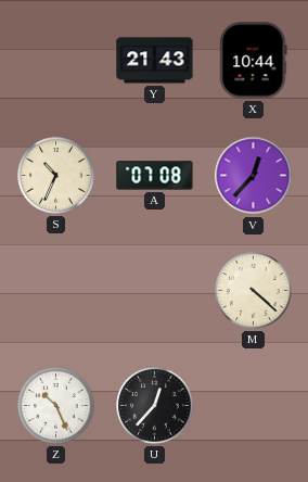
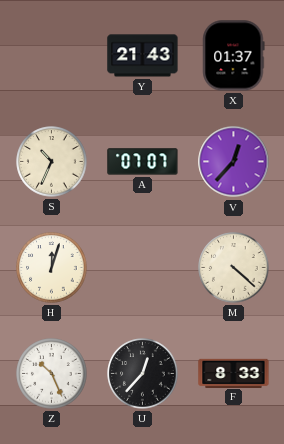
X: 10:44 -> 01:37
A: 07:08 -> 07:07
H: none -> 12:03
F: none -> 8:33
